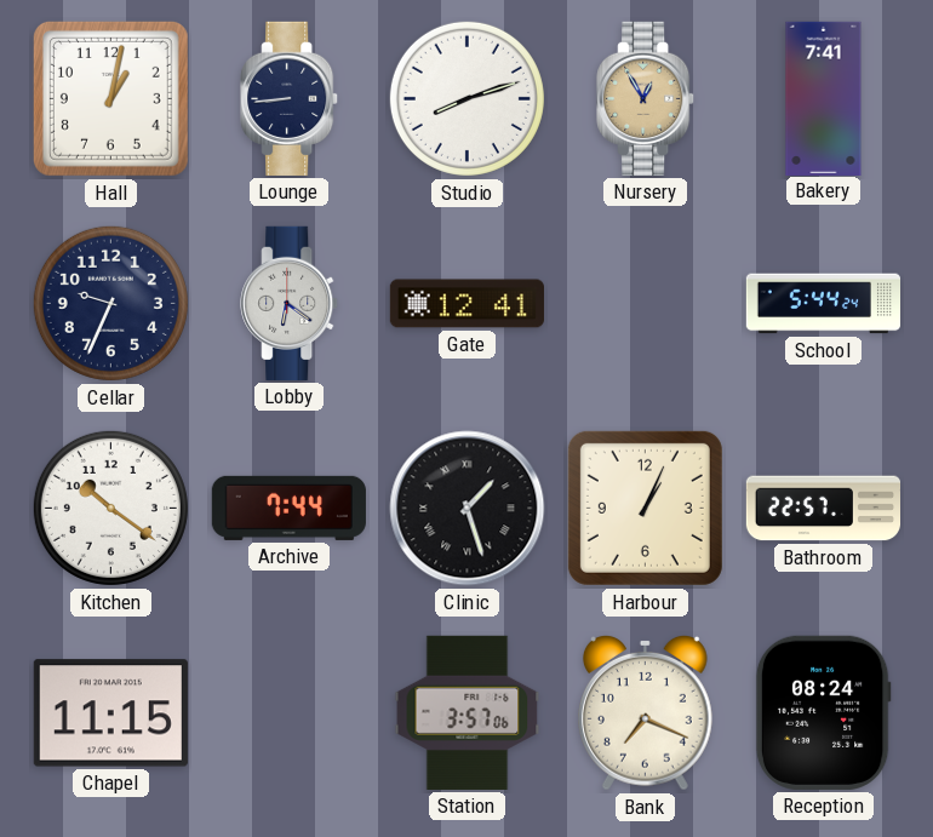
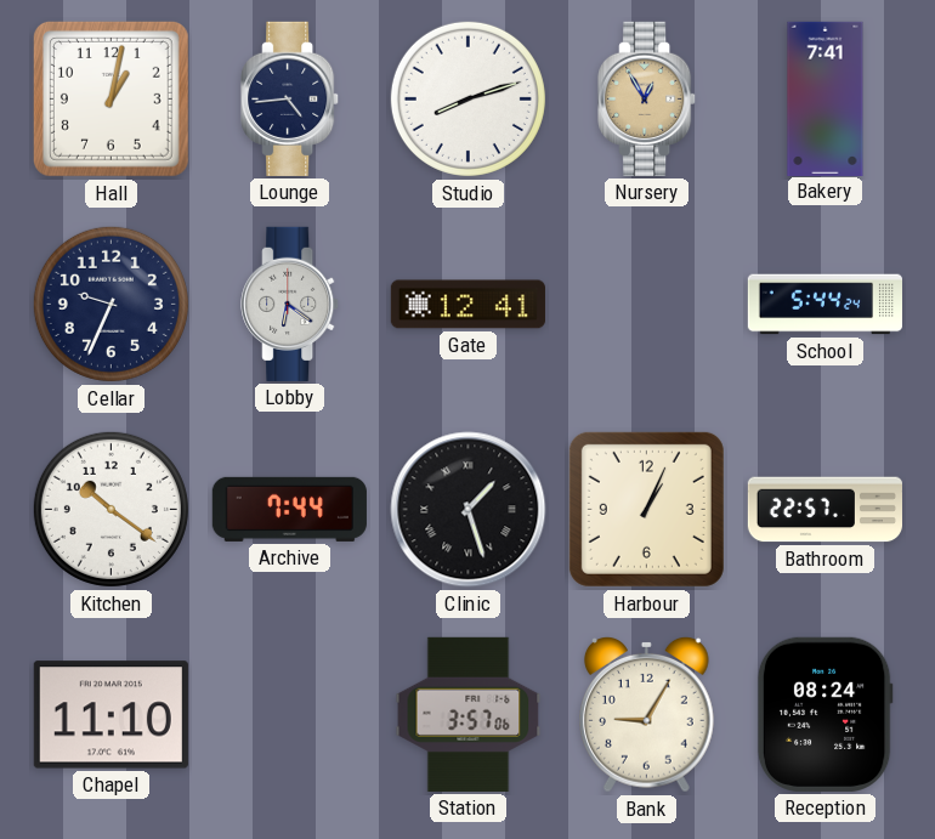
Lounge: 8:44 -> 4:44
Chapel: 11:15 -> 11:10
Bank: 7:19 -> 9:05
